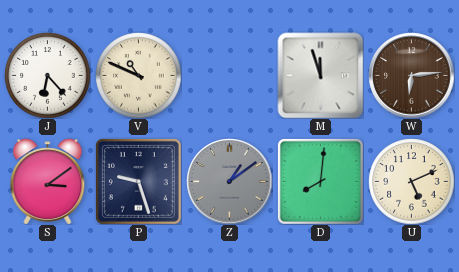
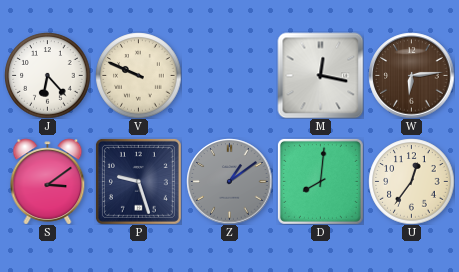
V: 10:49 -> 9:49
M: 11:57 -> 12:17
U: 5:11 -> 12:36
